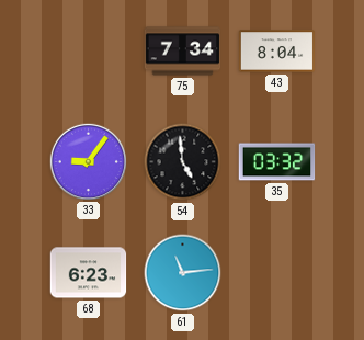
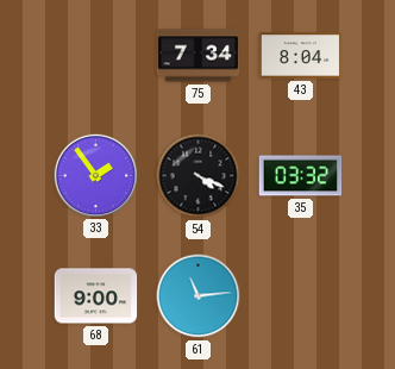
33: 9:06 -> 1:54
54: 4:59 -> 4:19
68: 6:23 -> 9:00
